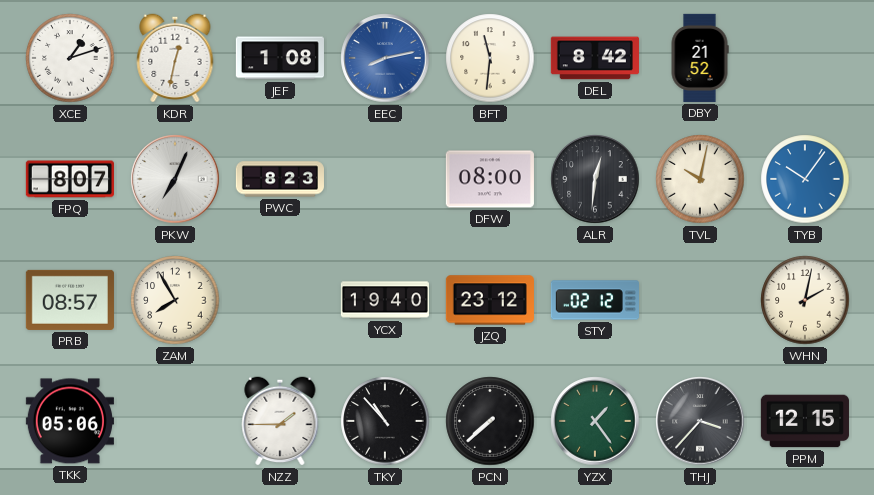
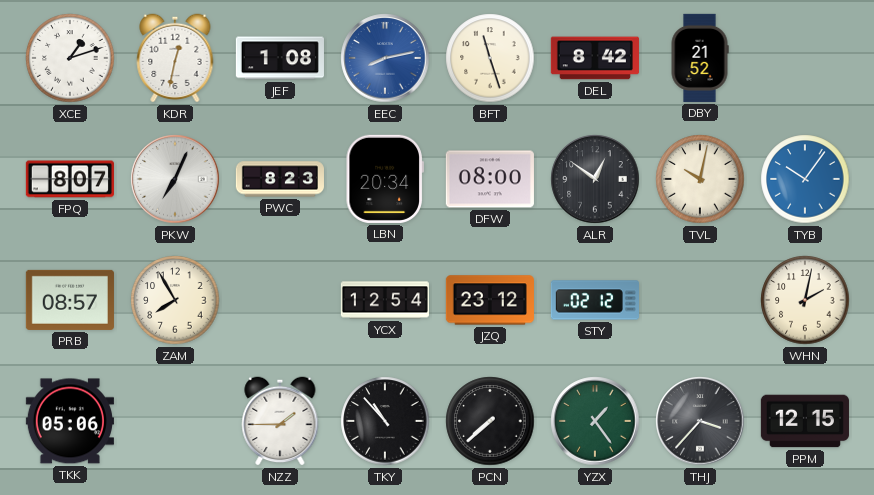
BFT: 11:31 -> 11:27
LBN: none -> 20:34
ALR: 12:31 -> 12:51
YCX: 19:40 -> 12:54
